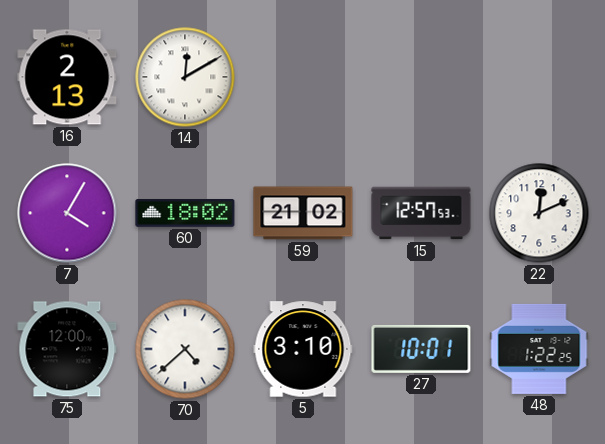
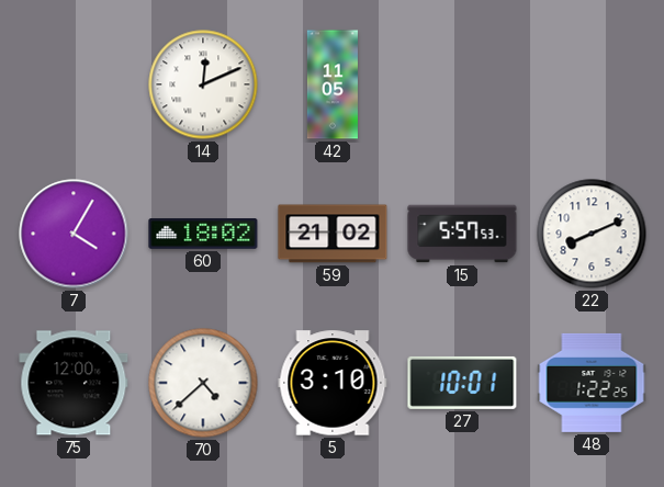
16: 2:13 -> none
14: 12:10 -> 12:11
42: none -> 11:05
15: 12:57 -> 5:57
22: 12:11 -> 8:11
